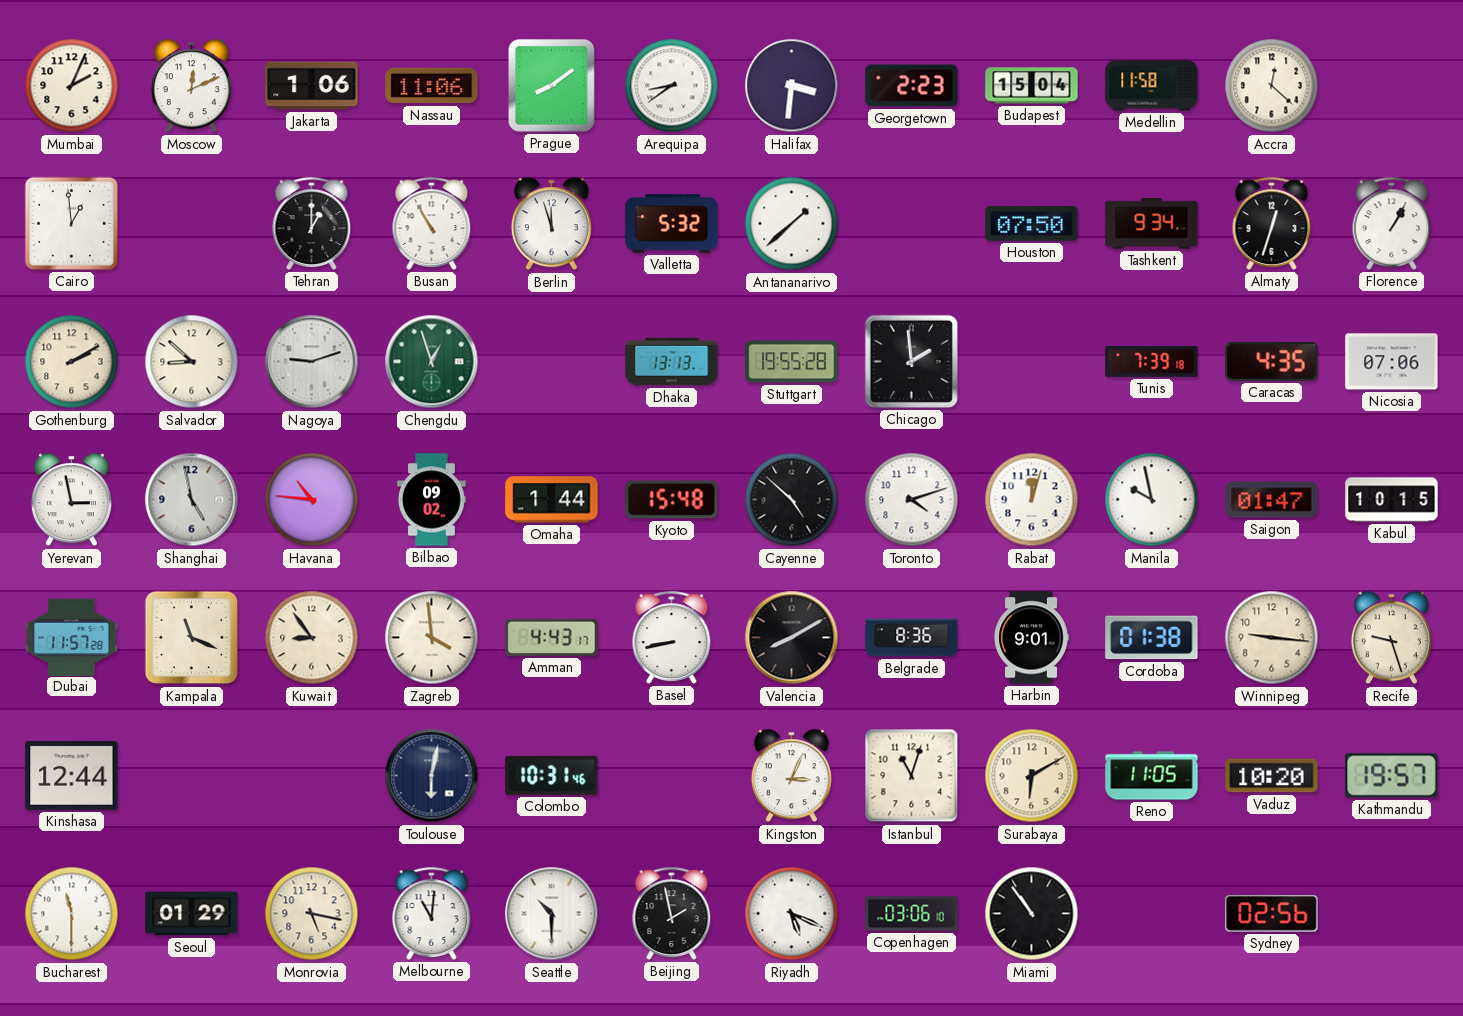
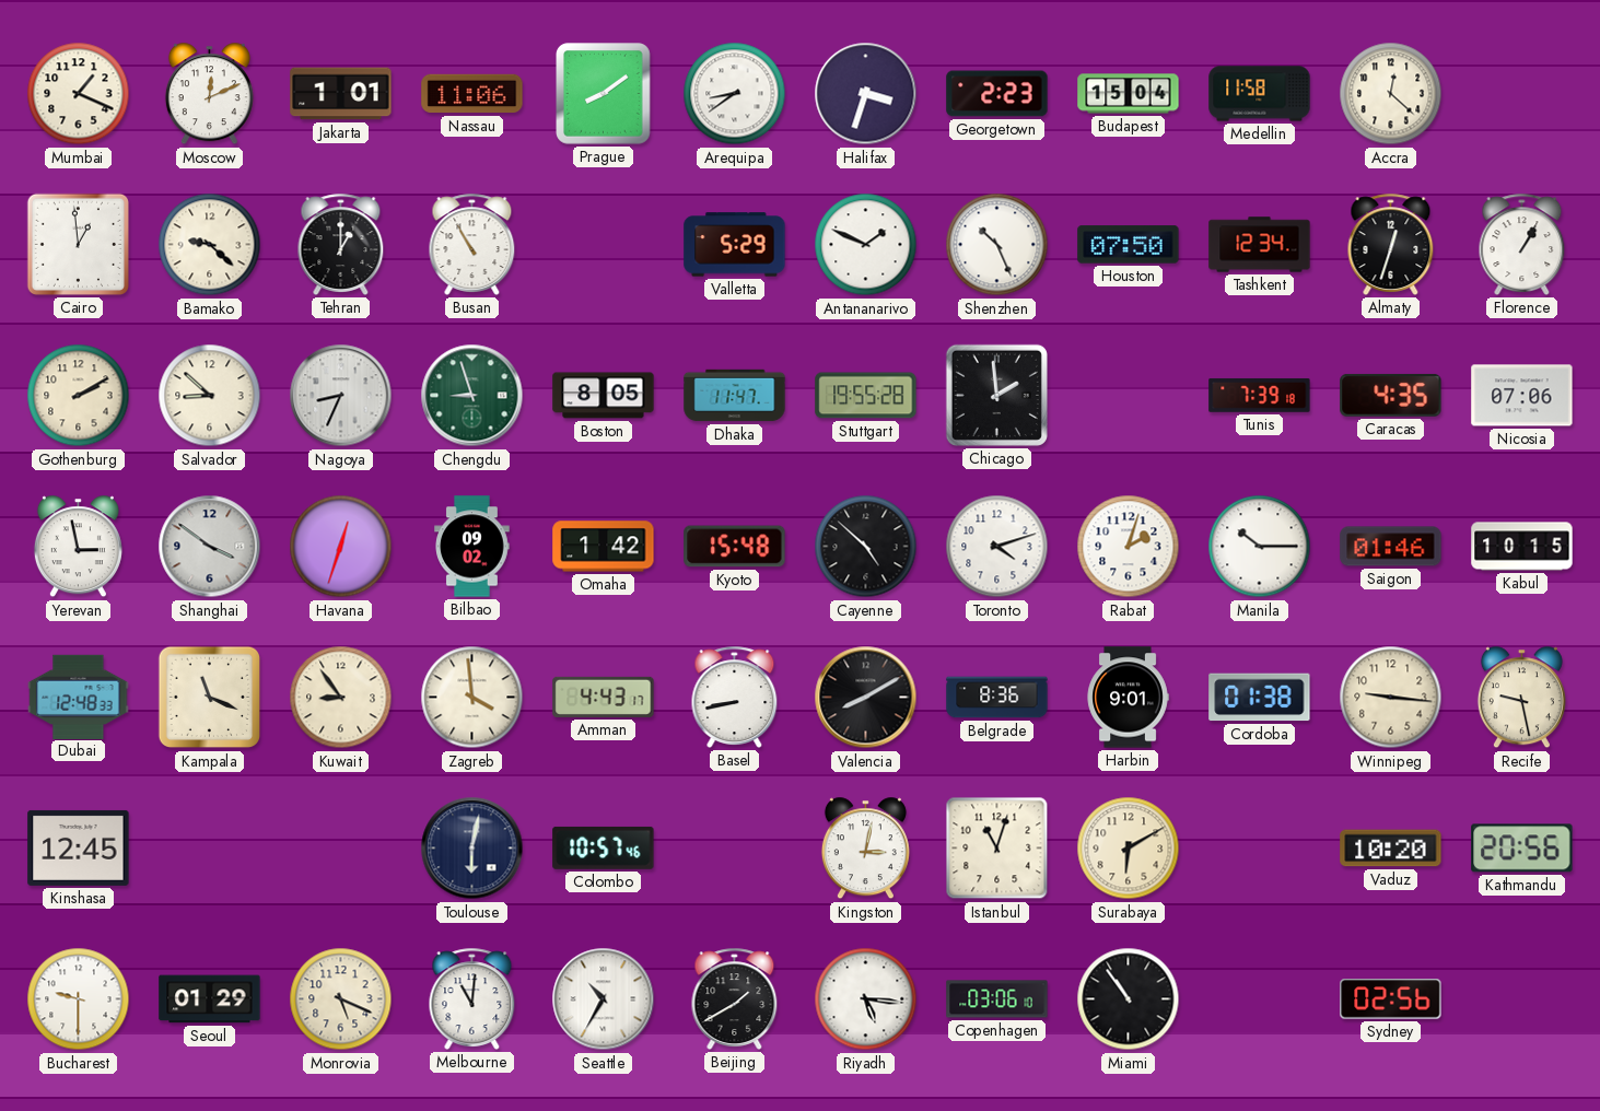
Mumbai: 2:04 -> 1:19
Jakarta: 1:06 -> 1:01
Halifax: 3:31 -> 3:33
Bamako: none -> 9:22
Berlin: 11:57 -> none
Valletta: 5:32 -> 5:29
Antananarivo: 1:38 -> 1:49
Shenzhen: none -> 10:26
Tashkent: 9:34 -> 12:34
Nagoya: 9:12 -> 8:34
Chengdu: 12:57 -> 8:57
Boston: none -> 8:05
Dhaka: 13:13 -> 11:47
Shanghai: 4:58 -> 3:51
Havana: 10:46 -> 12:33
Omaha: 1:44 -> 1:42
Rabat: 12:03 -> 2:03
Manila: 9:58 -> 10:15
Saigon: 01:47 -> 01:46
Dubai: 11:57 -> 12:48
Recife: 9:27 -> 9:28
Kinshasa: 12:44 -> 12:45
Colombo: 10:31 -> 10:57
Kingston: 3:04 -> 3:02
Reno: 11:05 -> none
Kathmandu: 19:57 -> 20:56
Bucharest: 11:30 -> 9:30
Monrovia: 5:17 -> 5:19
Seattle: 10:30 -> 10:35
Beijing: 1:58 -> 1:40
Riyadh: 5:19 -> 5:16
